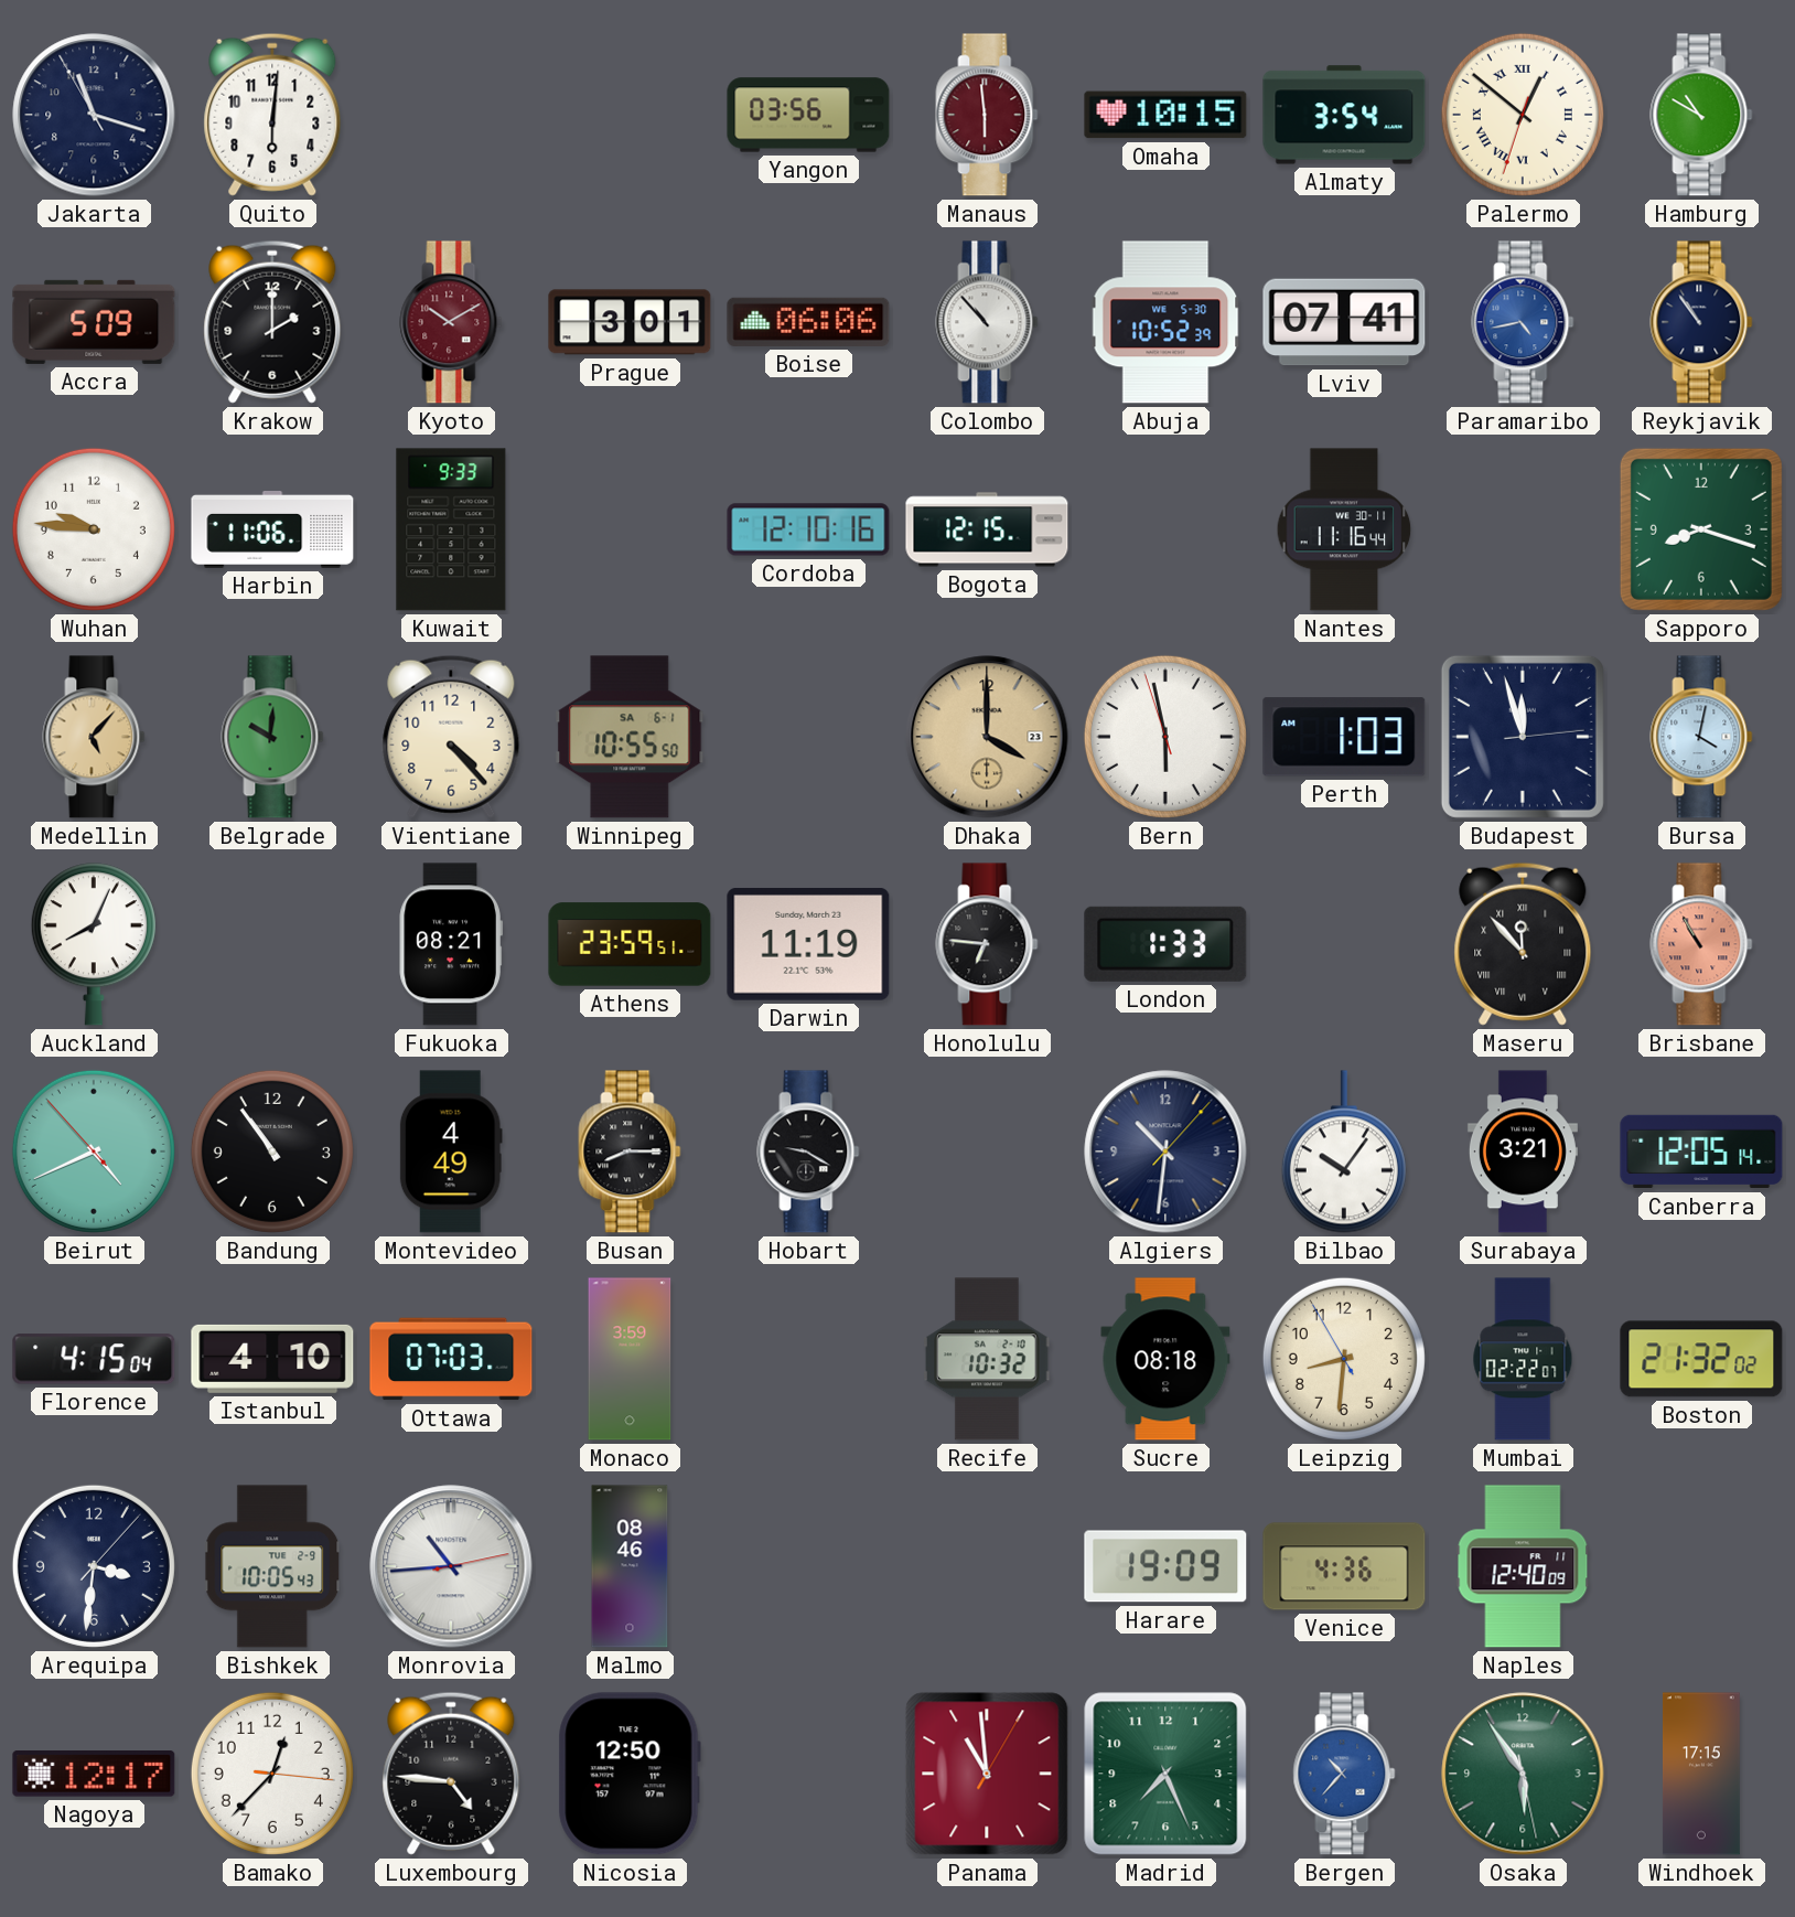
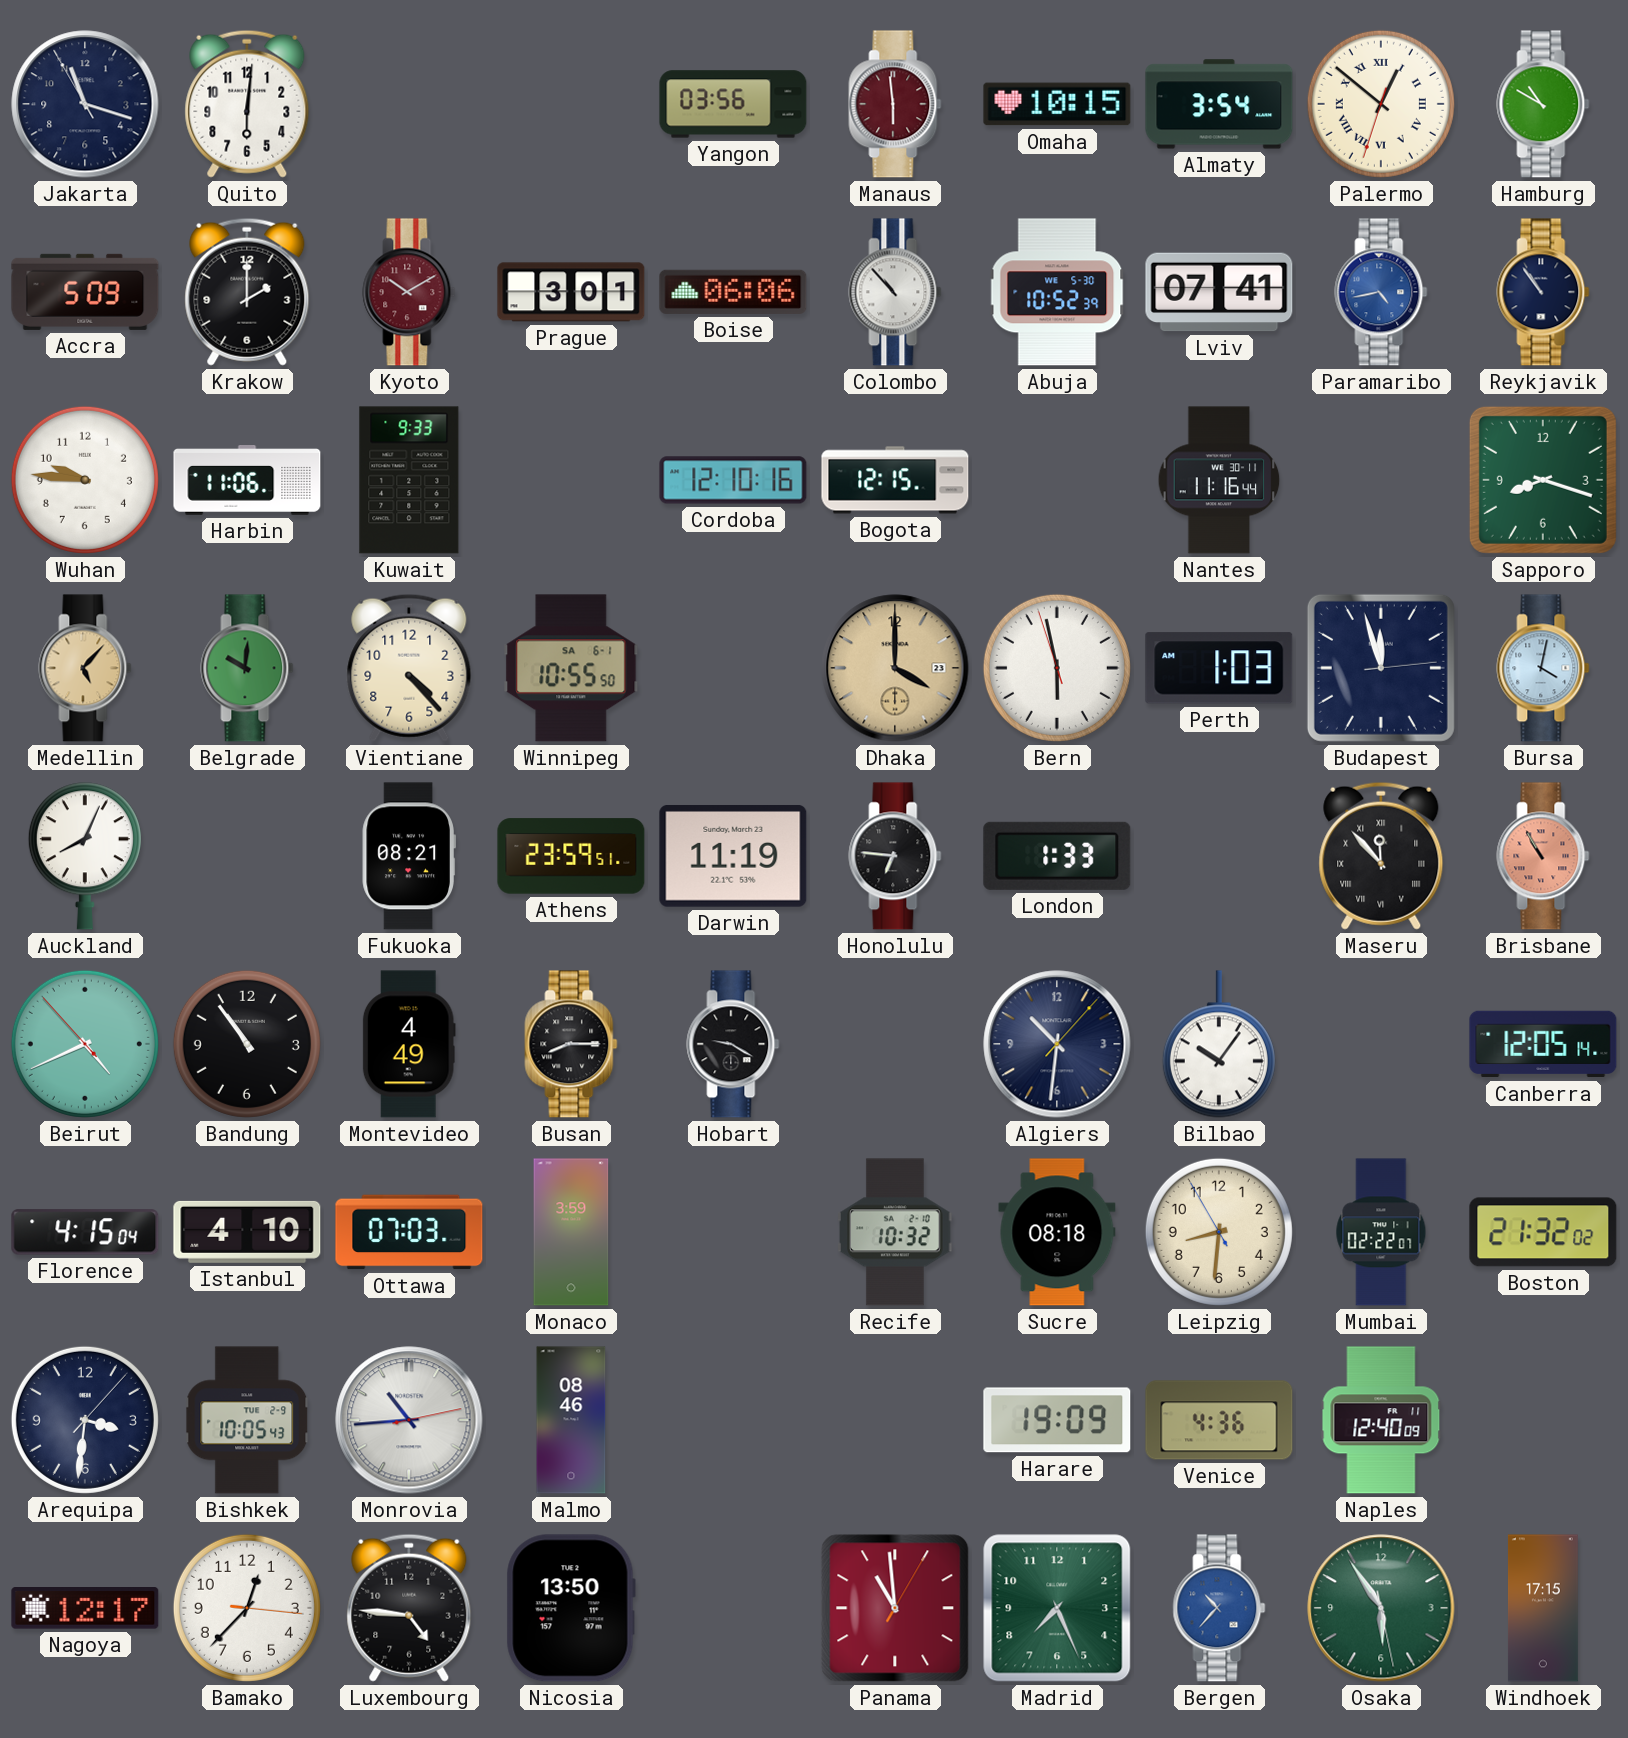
Surabaya: 3:21 -> none
Nicosia: 12:50 -> 13:50
